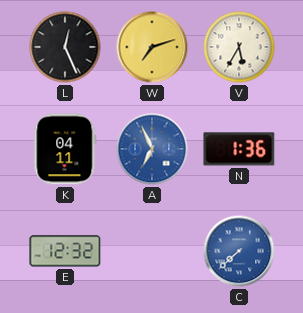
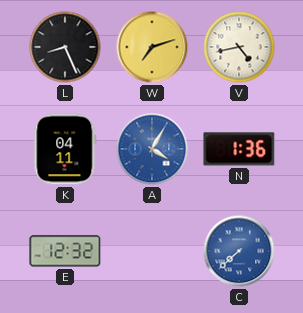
L: 12:26 -> 8:26
V: 5:35 -> 4:43
A: 6:56 -> 4:05
